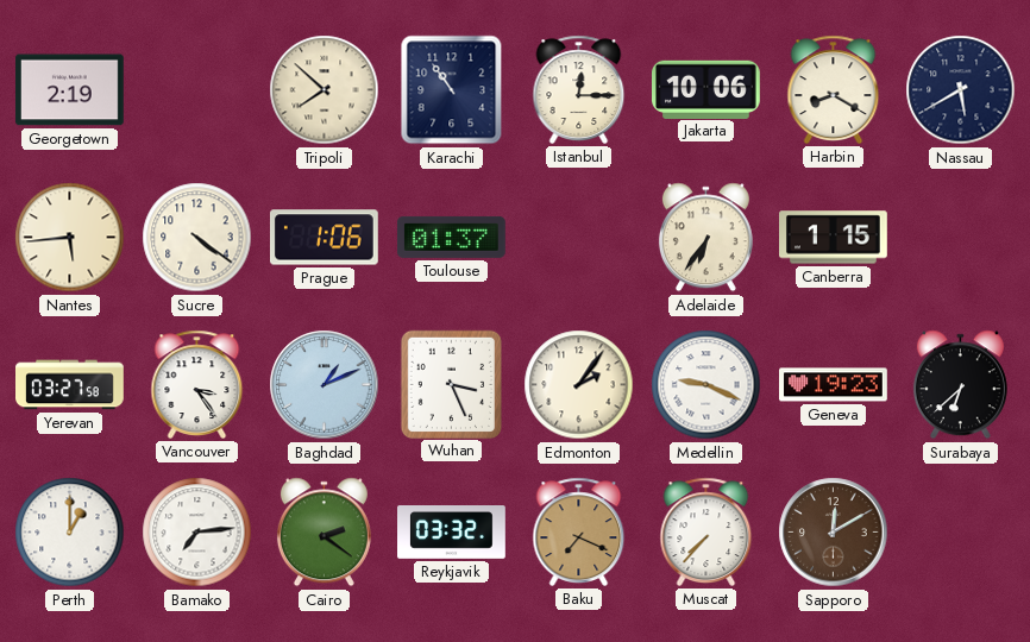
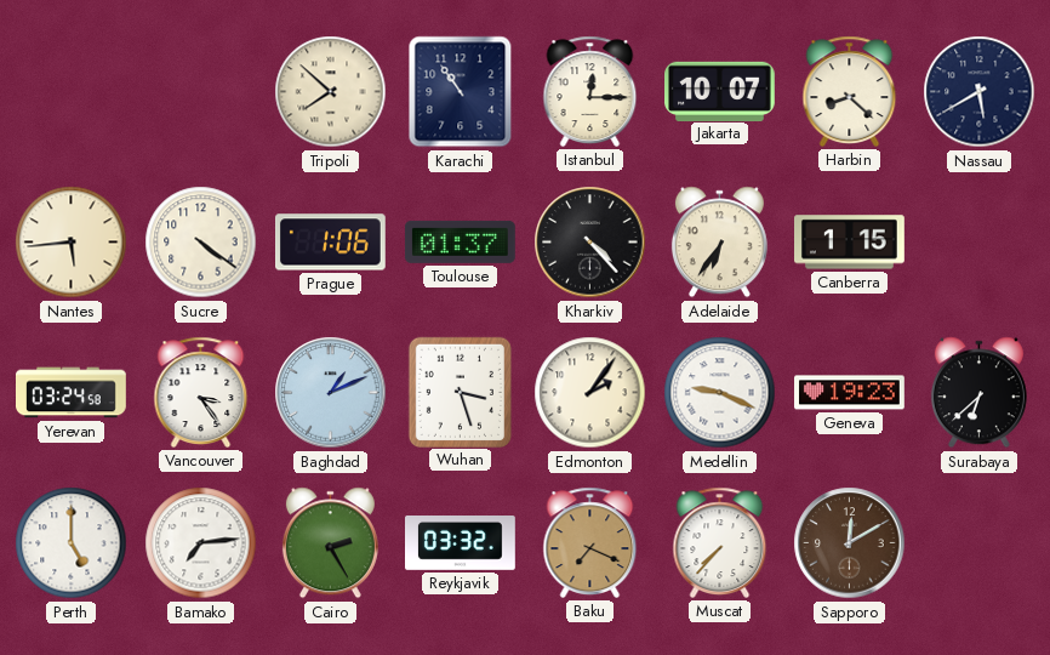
Georgetown: 2:19 -> none
Jakarta: 10:06 -> 10:07
Harbin: 8:20 -> 8:22
Kharkiv: none -> 4:23
Yerevan: 03:27 -> 03:24
Wuhan: 3:26 -> 3:27
Perth: 1:00 -> 5:00
Cairo: 2:21 -> 2:25
